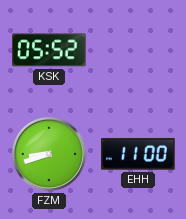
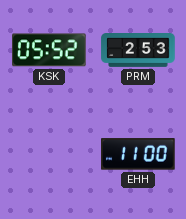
PRM: none -> 2:53
FZM: 8:42 -> none
